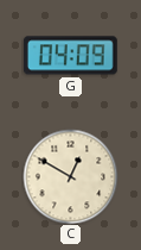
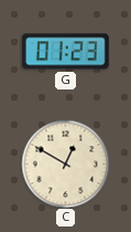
G: 04:09 -> 01:23
